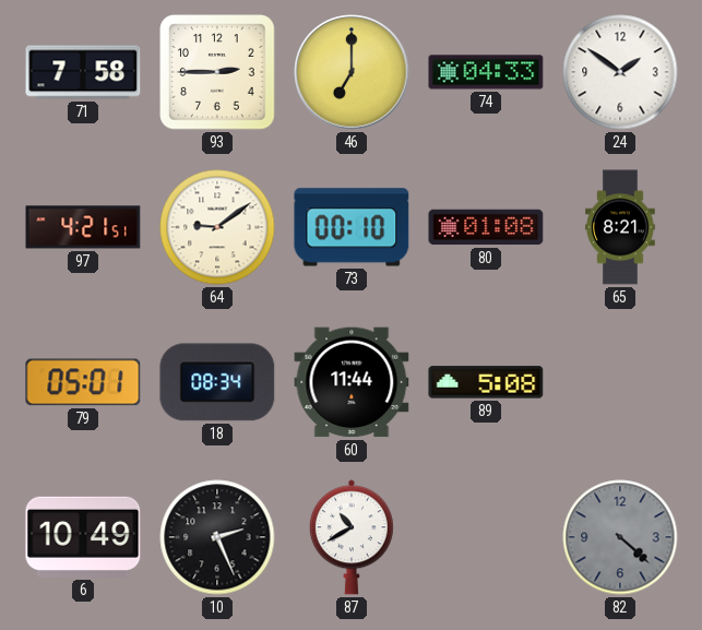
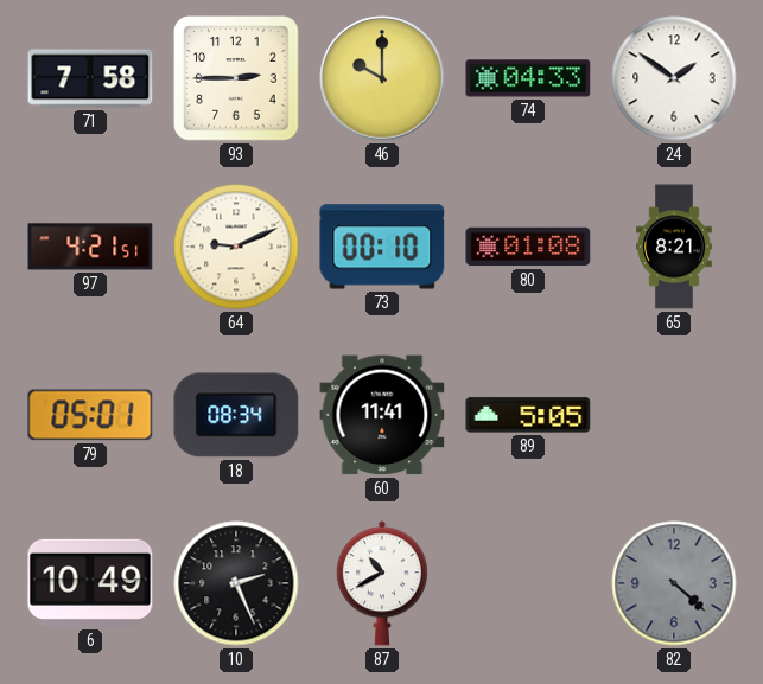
46: 7:00 -> 10:00
64: 9:09 -> 9:11
60: 11:44 -> 11:41
89: 5:08 -> 5:05
